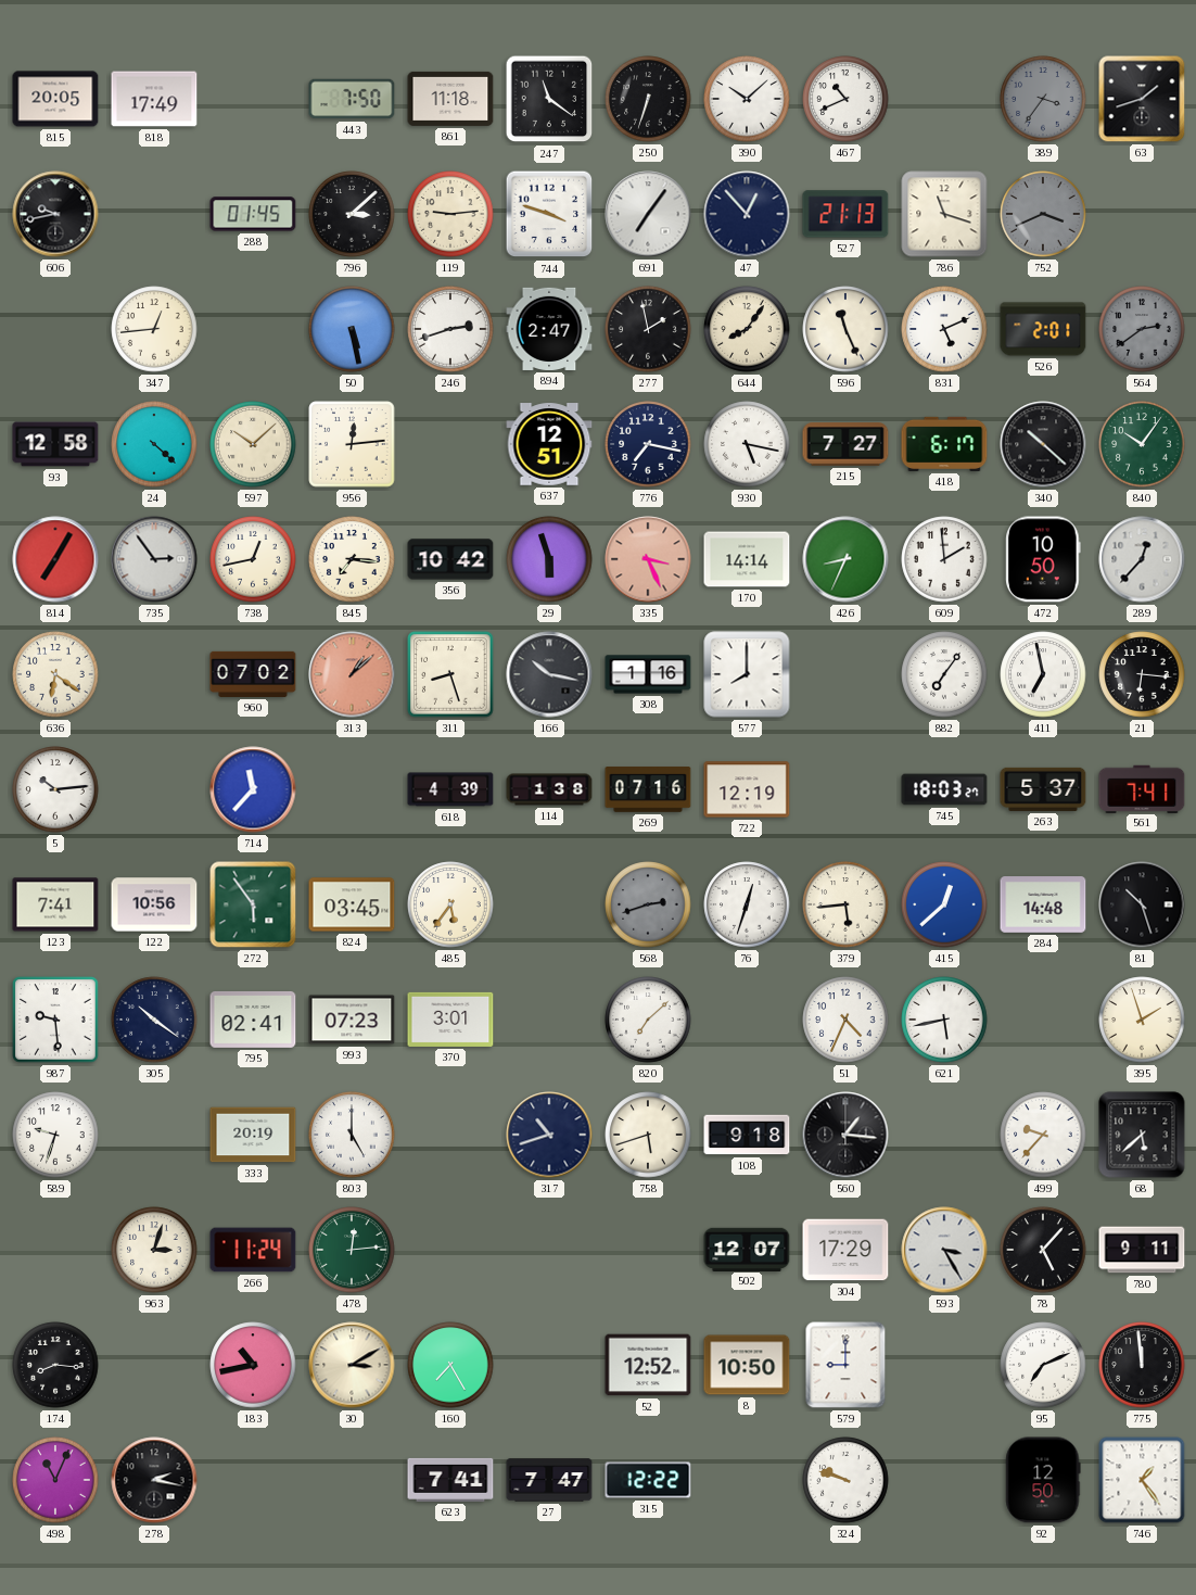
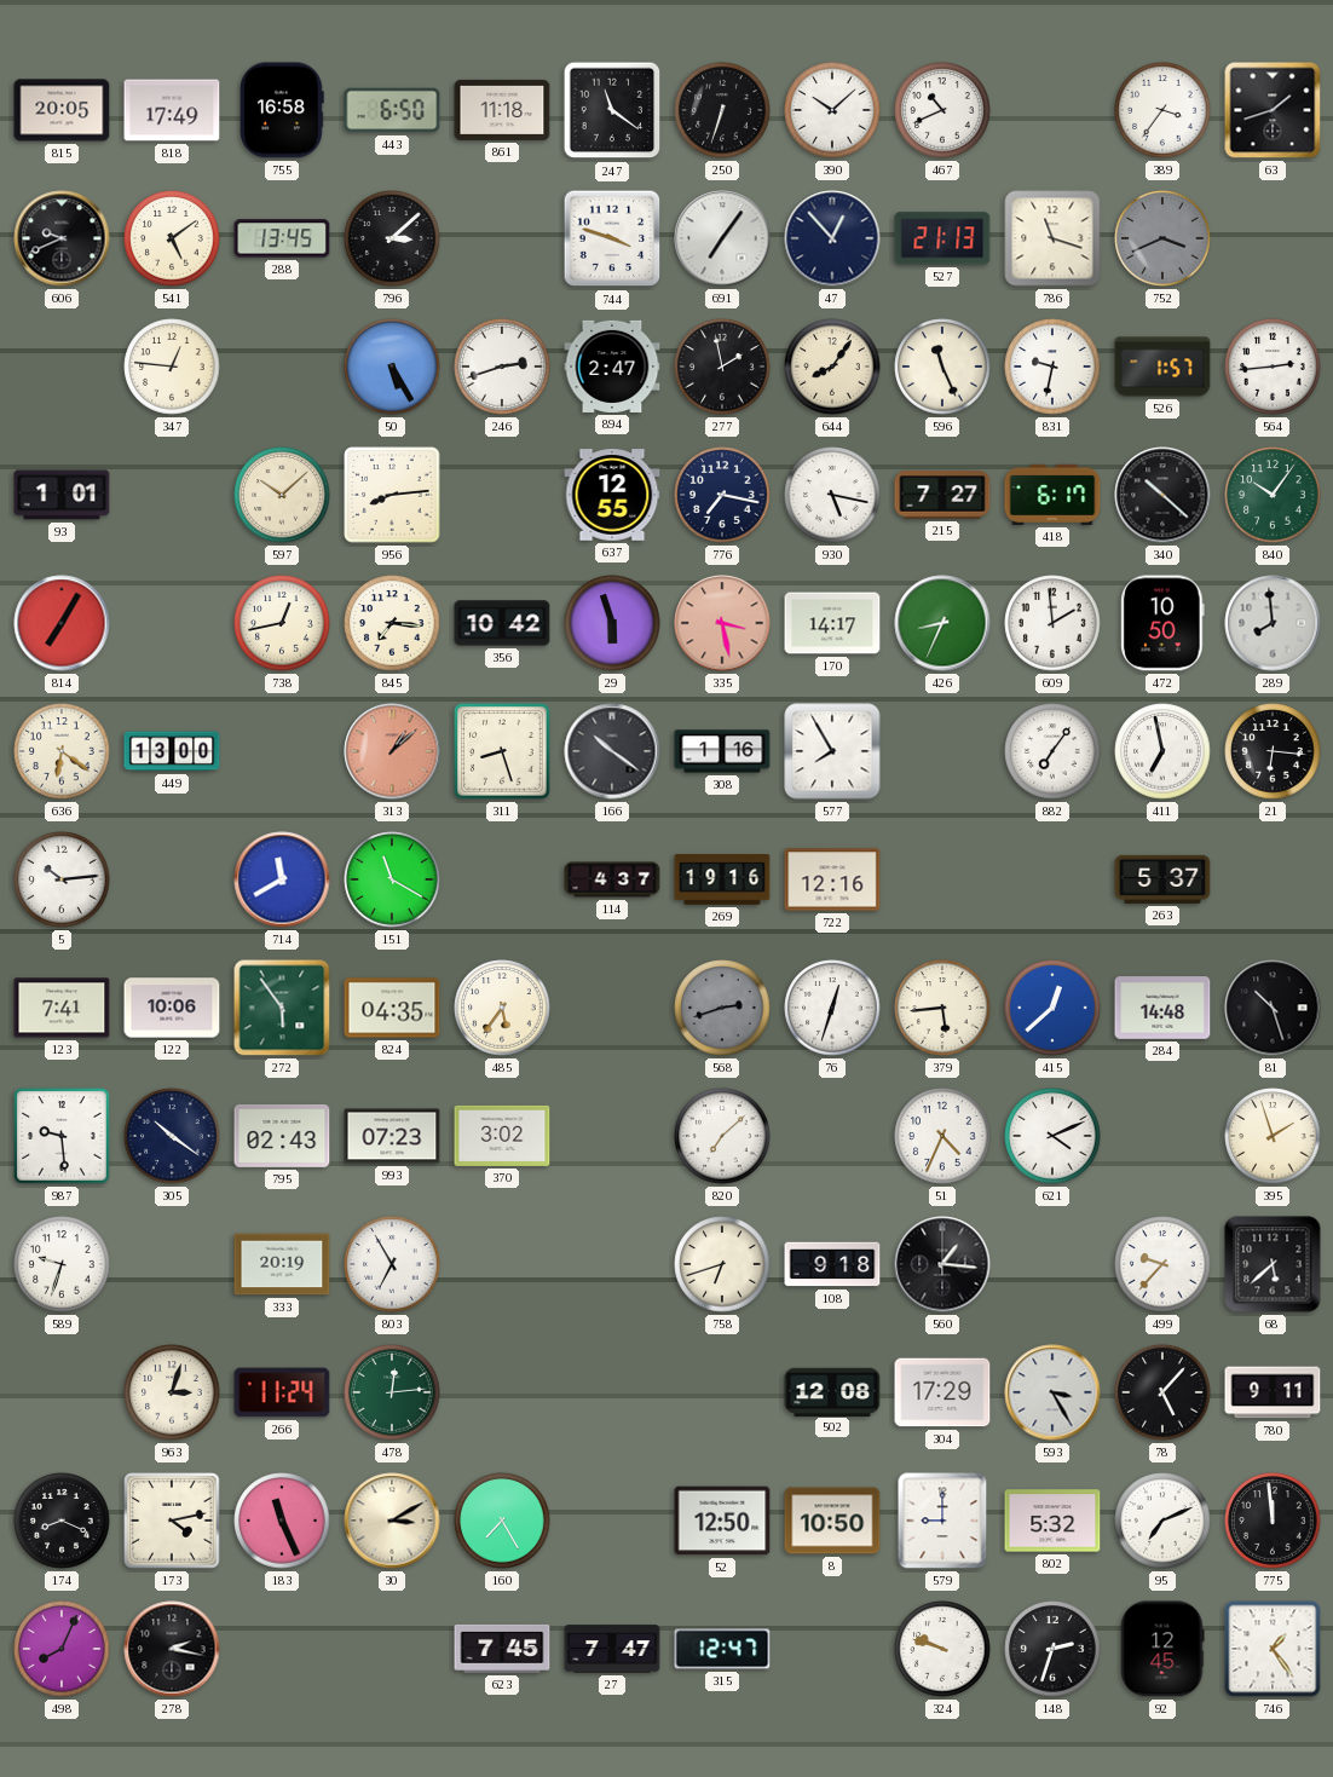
755: none -> 16:58
443: 7:50 -> 6:50
389 dial: grey -> white
606: 9:43 -> 9:41
541: none -> 5:09
288: 01:45 -> 13:45
119: 9:14 -> none
347: 12:44 -> 12:46
50: 5:28 -> 5:25
831: 5:11 -> 9:32
526: 2:01 -> 1:57
564: 2:39 -> 2:44
564 dial: grey -> white
93: 12:58 -> 1:01
24: 4:22 -> none
956: 12:14 -> 8:14
637: 12:51 -> 12:55
735: 2:54 -> none
335: 3:26 -> 3:28
170: 14:14 -> 14:17
289: 12:37 -> 7:59
449: none -> 13:00
960: 07:02 -> none
166: 10:17 -> 10:21
577: 8:00 -> 7:55
714: 11:37 -> 11:40
151: none -> 11:20
618: 4:39 -> none
114: 1:38 -> 4:37
269: 07:16 -> 19:16
722: 12:19 -> 12:16
745: 18:03 -> none
561: 7:41 -> none
122: 10:56 -> 10:06
824: 03:45 -> 04:35
795: 02:41 -> 02:43
370: 3:01 -> 3:02
621: 5:43 -> 4:11
803: 5:00 -> 6:55
317: 10:42 -> none
758: 5:42 -> 6:42
502: 12:07 -> 12:08
174: 8:16 -> 8:19
173: none -> 4:13
183: 10:43 -> 11:26
52: 12:52 -> 12:50
802: none -> 5:32
498: 11:04 -> 8:04
623: 7:41 -> 7:45
315: 12:22 -> 12:47
148: none -> 2:33
92: 12:50 -> 12:45
